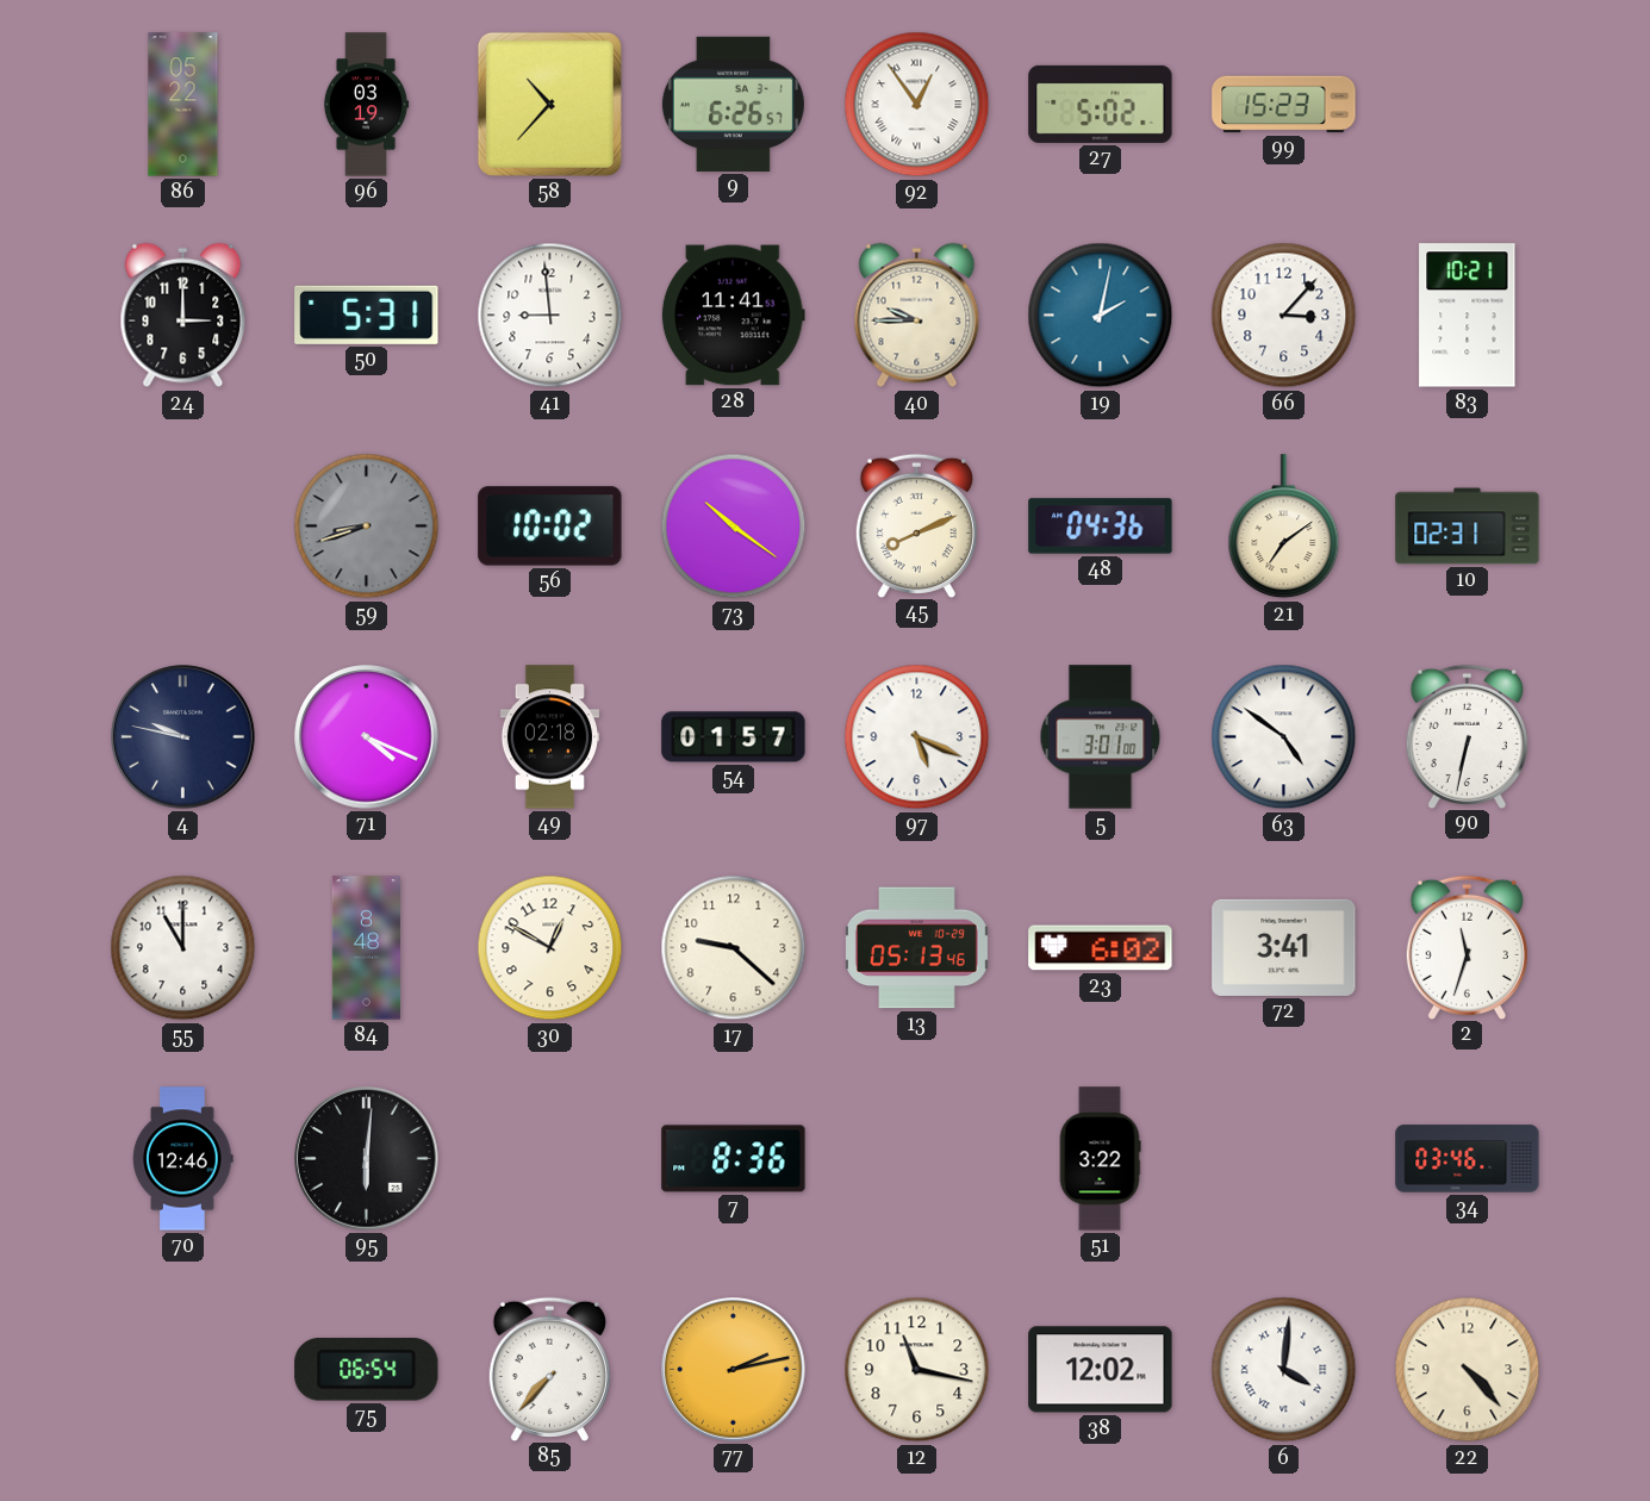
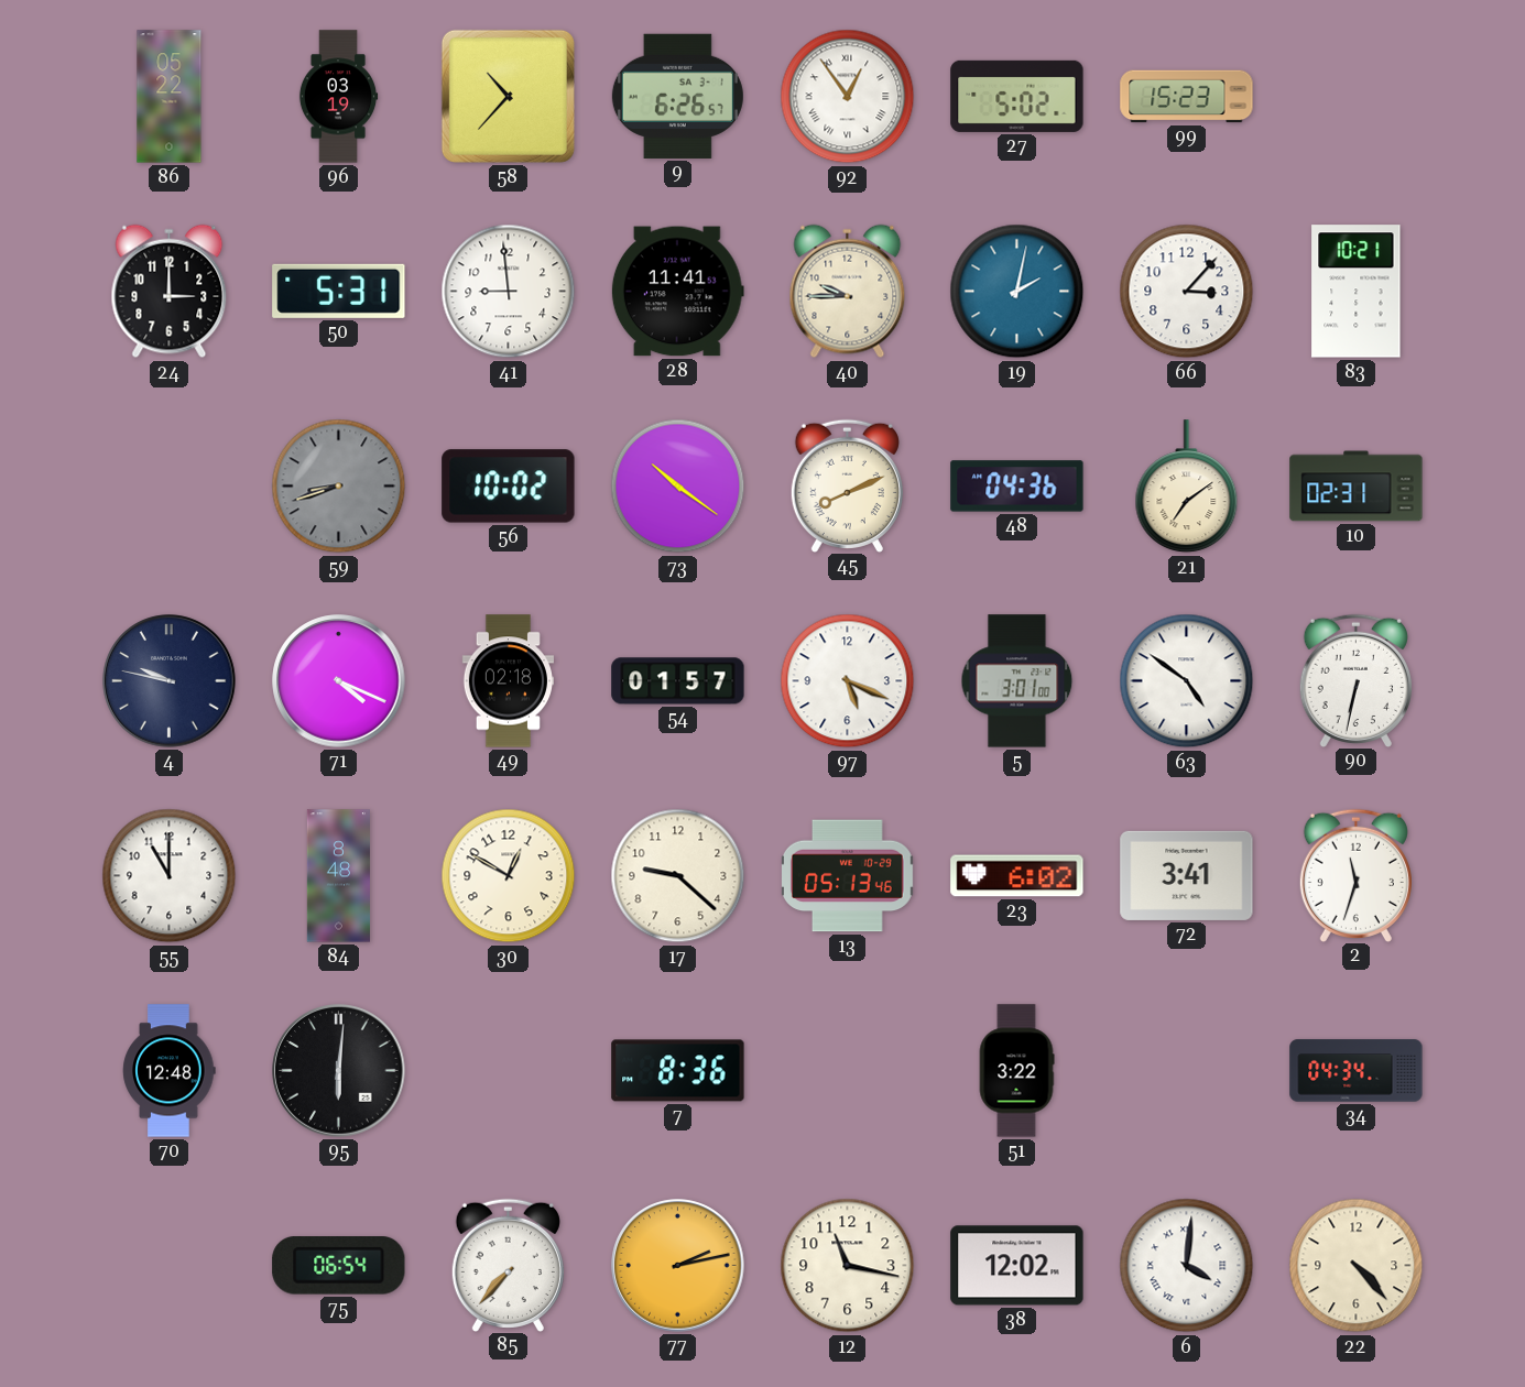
70: 12:46 -> 12:48
34: 03:46 -> 04:34
